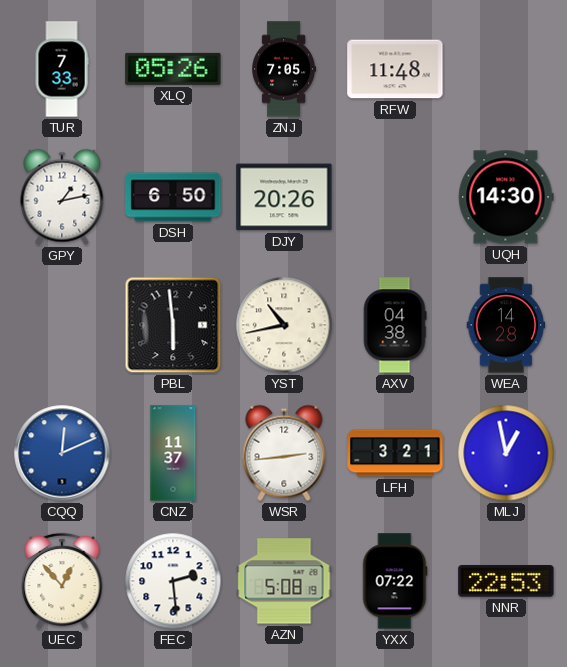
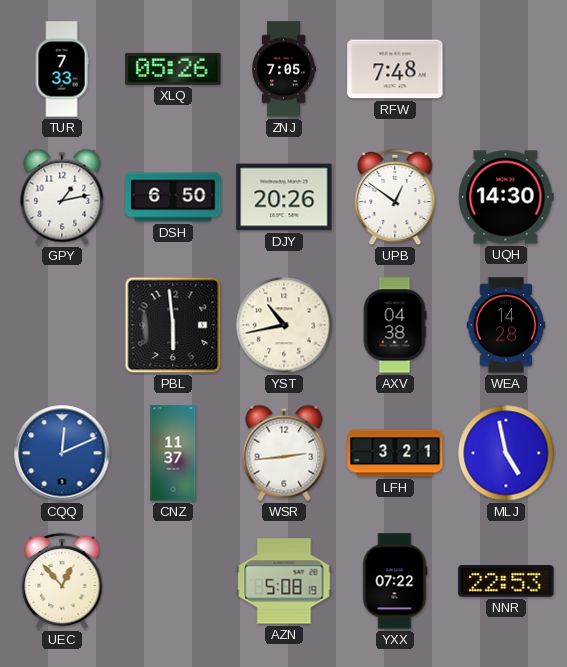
RFW: 11:48 -> 7:48
UPB: none -> 12:51
MLJ: 12:58 -> 4:58
FEC: 2:29 -> none
